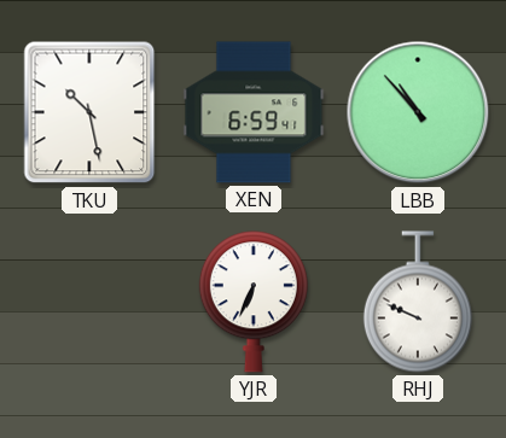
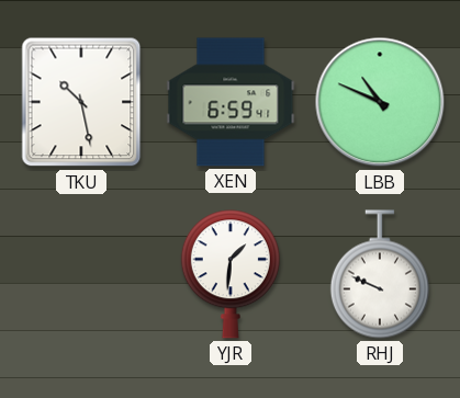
LBB: 10:53 -> 10:49
YJR: 6:34 -> 1:31
